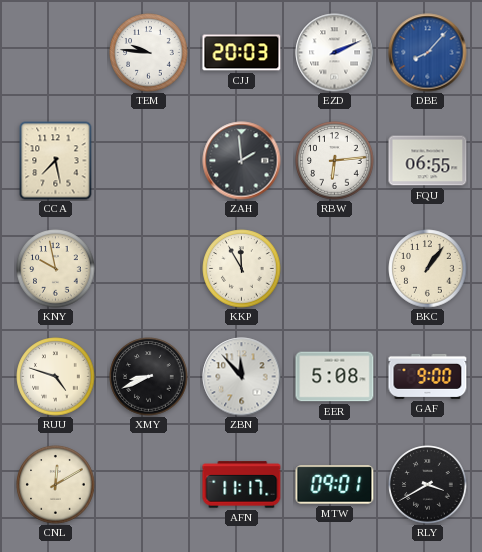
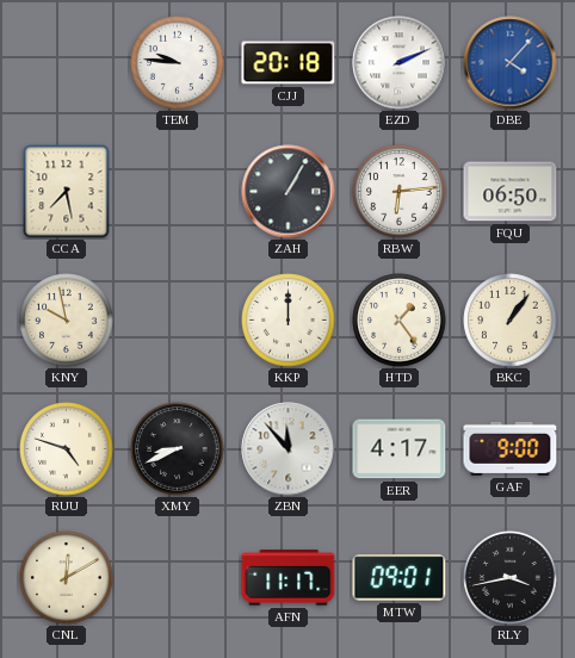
CJJ: 20:03 -> 20:18
DBE: 8:07 -> 4:07
ZAH: 1:59 -> 1:05
FQU: 06:55 -> 06:50
KKP: 11:55 -> 12:00
HTD: none -> 1:24
EER: 5:08 -> 4:17
RLY: 3:40 -> 3:43
